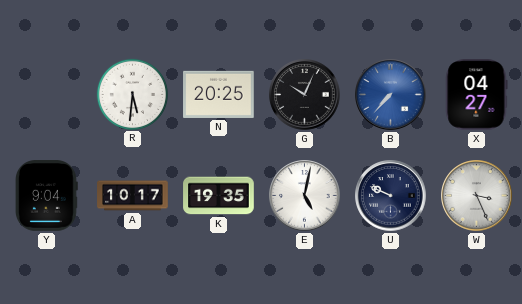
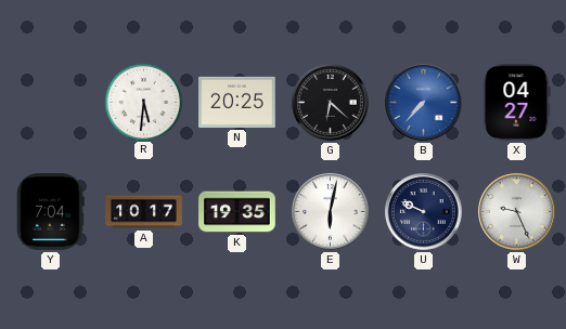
G: 10:04 -> 6:22
Y: 9:04 -> 7:04
E: 5:02 -> 6:02
W: 3:26 -> 9:26
